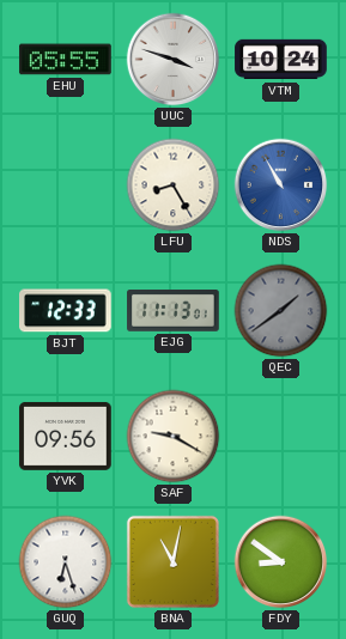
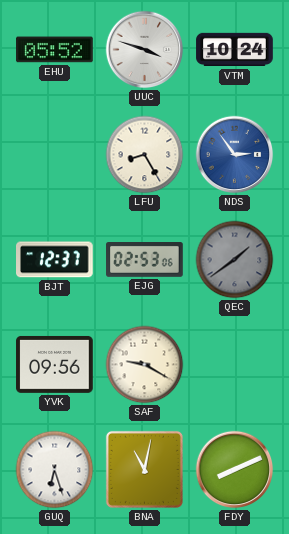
EHU: 05:55 -> 05:52
NDS: 10:55 -> 2:54
BJT: 12:33 -> 12:37
EJG: 11:13 -> 02:53
FDY: 8:51 -> 8:11
